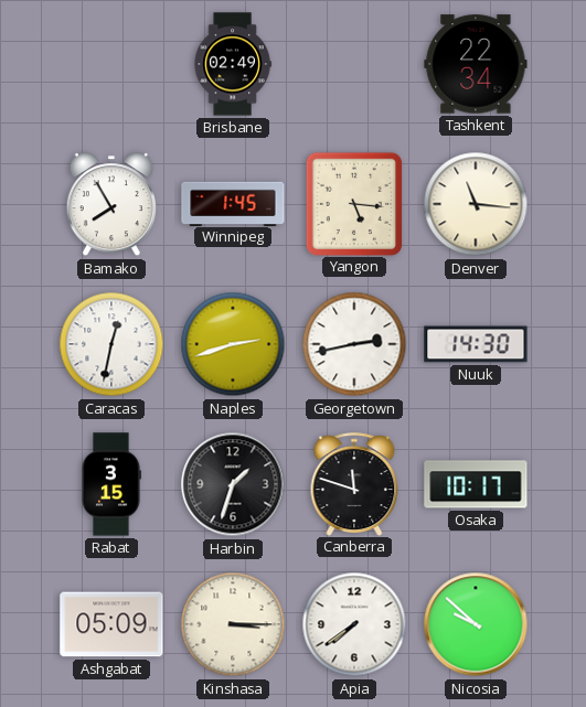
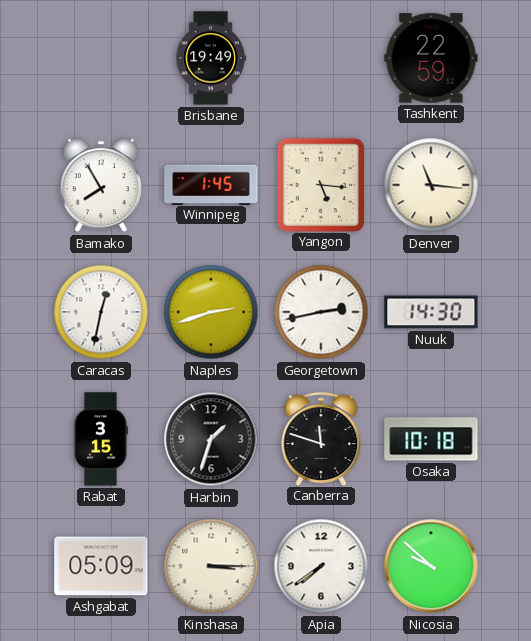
Brisbane: 02:49 -> 19:49
Tashkent: 22:34 -> 22:59
Osaka: 10:17 -> 10:18
